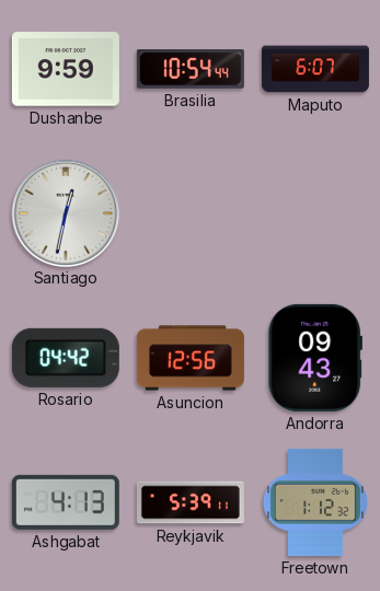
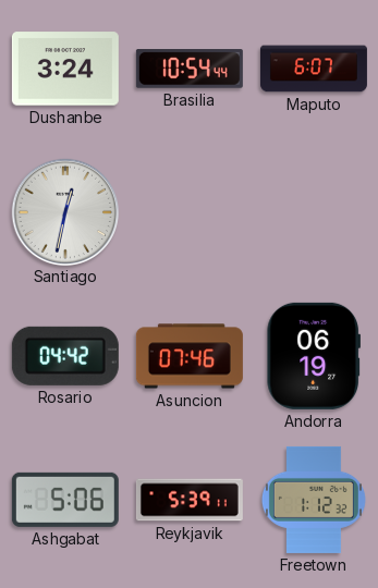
Dushanbe: 9:59 -> 3:24
Asuncion: 12:56 -> 07:46
Andorra: 09:43 -> 06:19
Ashgabat: 4:13 -> 5:06
